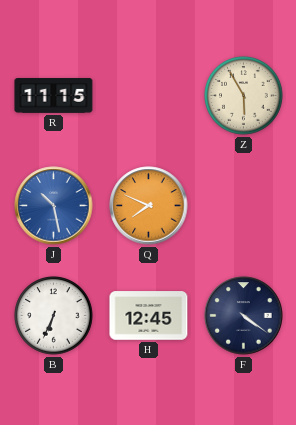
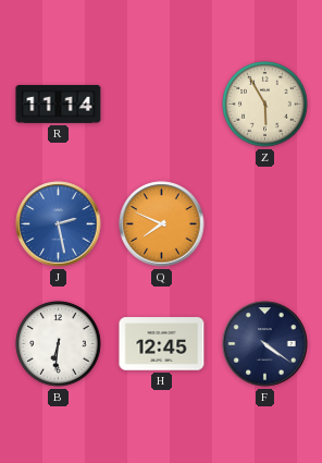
R: 11:15 -> 11:14
J: 10:28 -> 2:28
B: 6:34 -> 6:31
